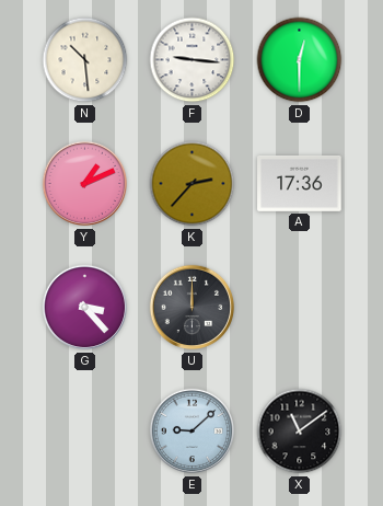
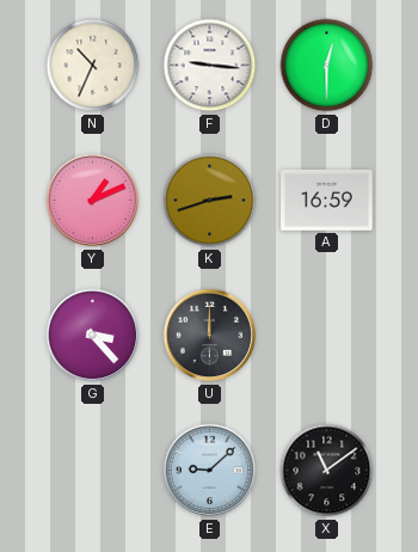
N: 10:29 -> 10:34
K: 2:37 -> 2:42
A: 17:36 -> 16:59
